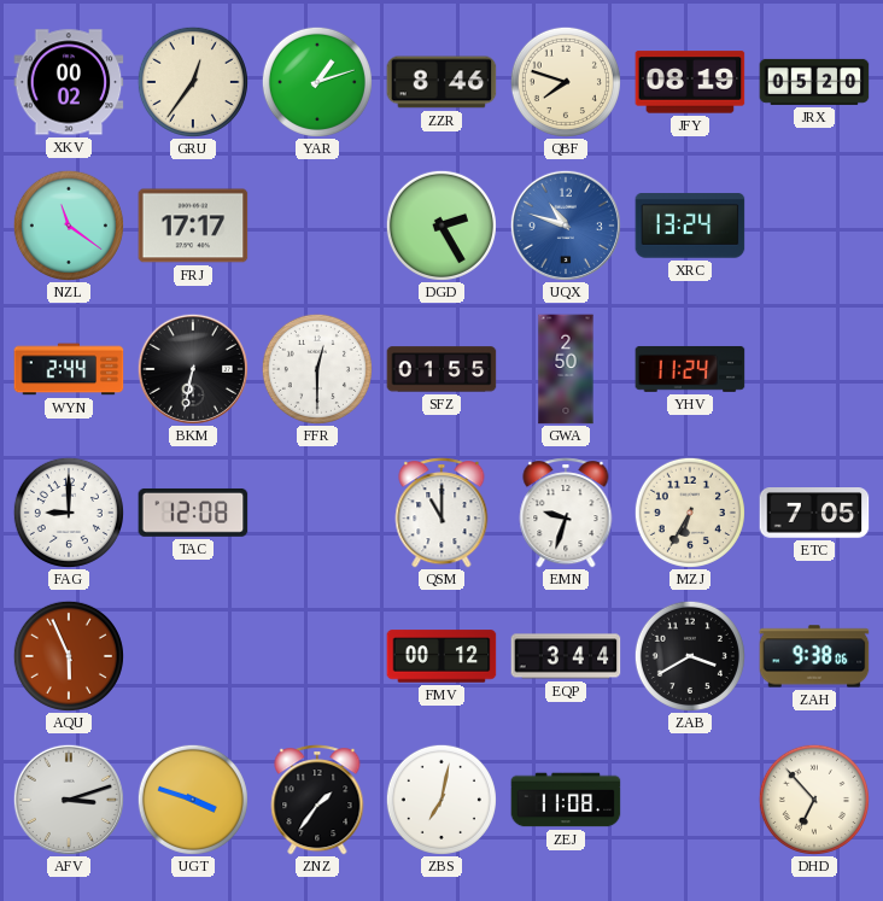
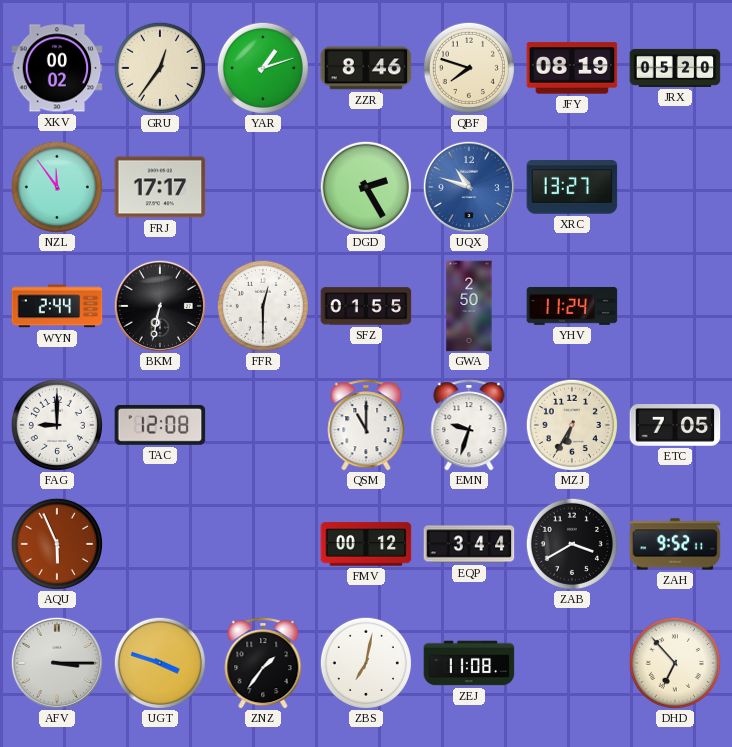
NZL: 11:21 -> 11:54
XRC: 13:24 -> 13:27
ZAH: 9:38 -> 9:52
AFV: 3:12 -> 3:15
